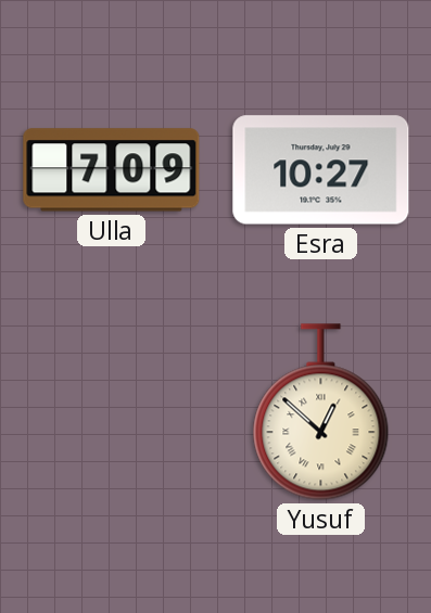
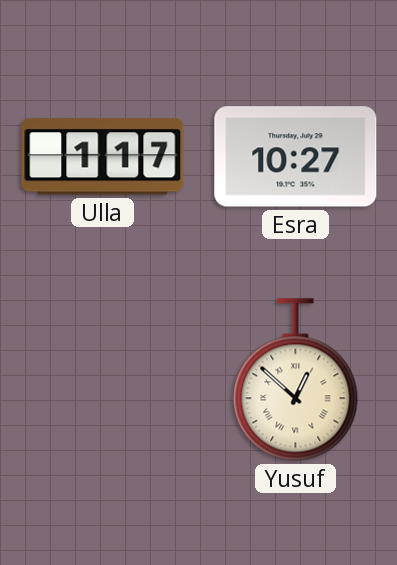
Ulla: 7:09 -> 1:17
